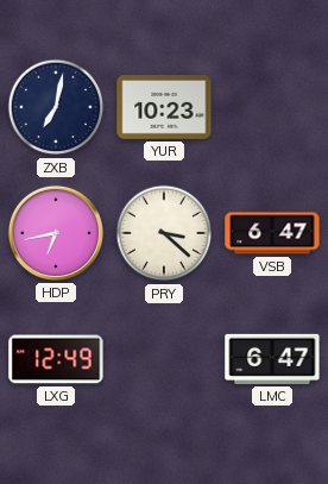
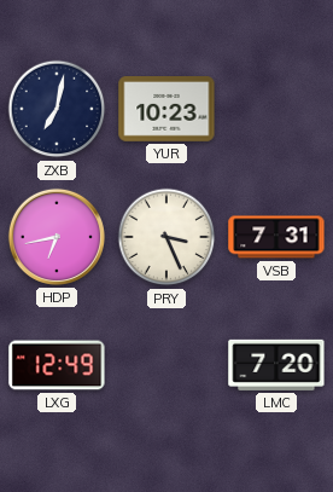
PRY: 3:22 -> 3:26
VSB: 6:47 -> 7:31
LMC: 6:47 -> 7:20
